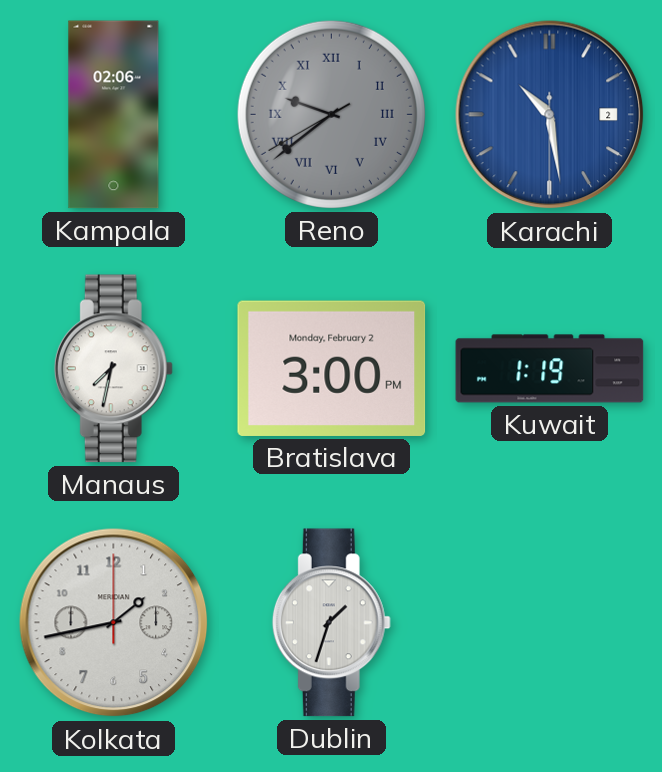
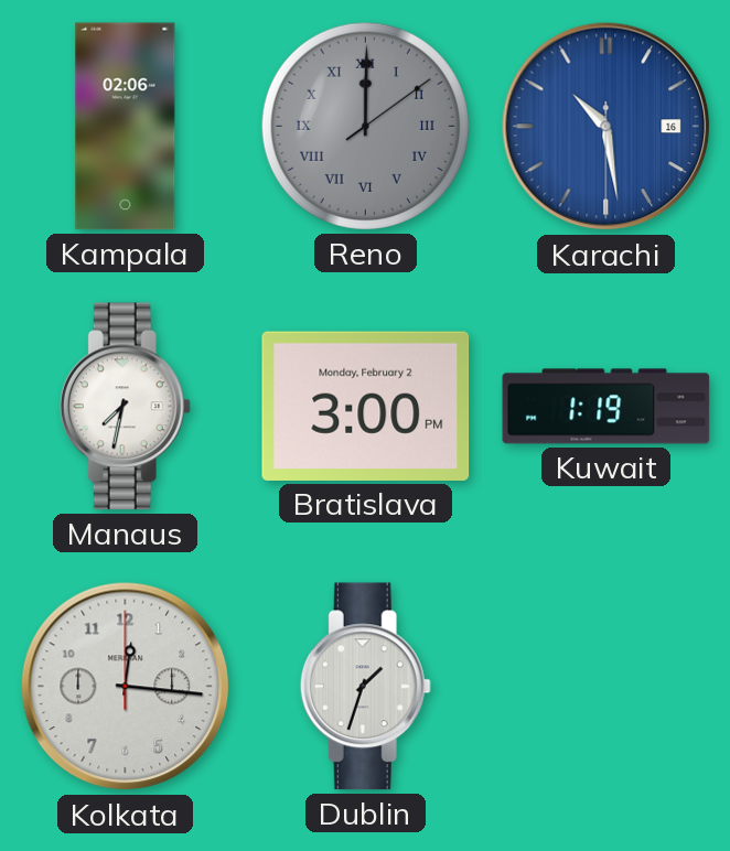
Reno: 9:38 -> 12:00
Karachi date: 2 -> 16
Kolkata: 1:43 -> 12:16
